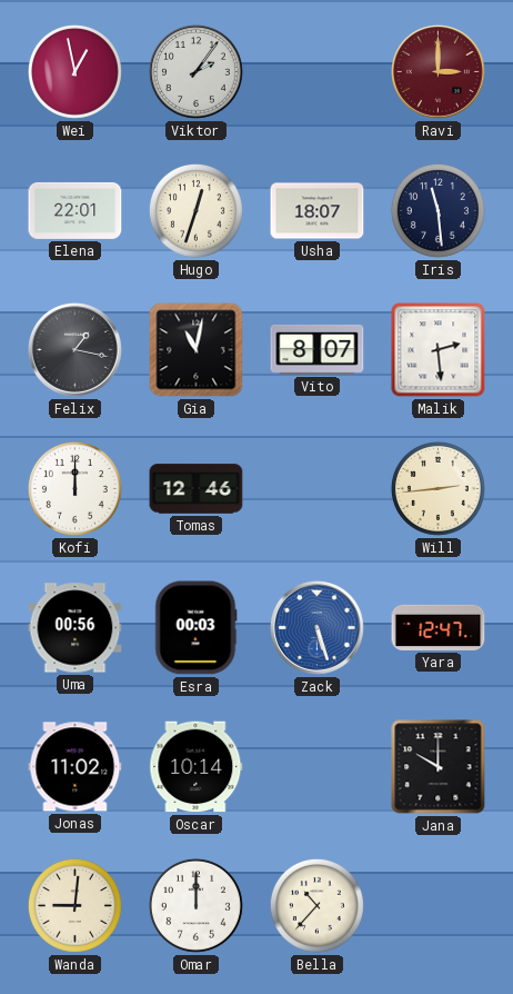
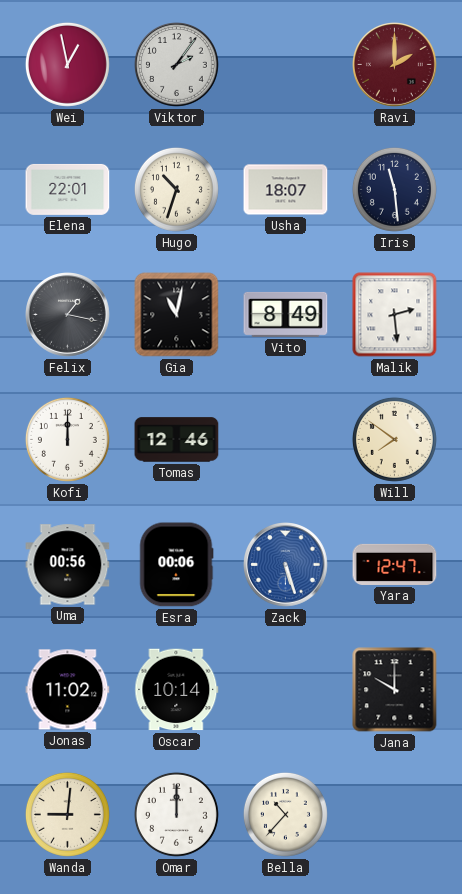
Ravi: 3:00 -> 2:00
Hugo: 12:33 -> 10:33
Vito: 8:07 -> 8:49
Will: 2:44 -> 7:51
Esra: 00:03 -> 00:06
